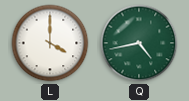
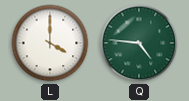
Q: 4:43 -> 4:46
